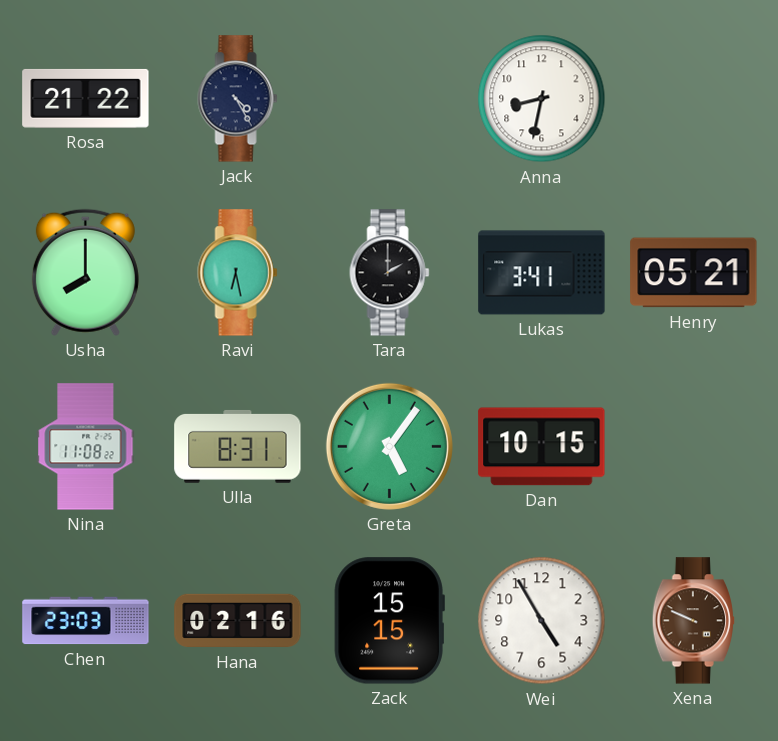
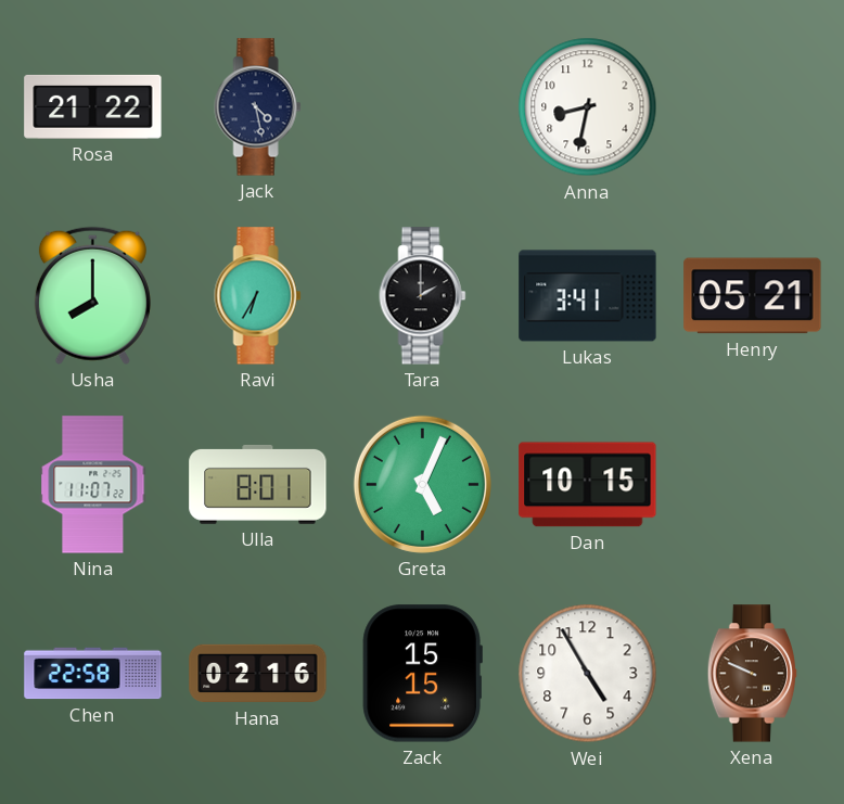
Jack: 4:25 -> 4:28
Ravi: 6:28 -> 6:35
Nina: 11:08 -> 11:07
Ulla: 8:31 -> 8:01
Greta: 5:06 -> 5:04
Chen: 23:03 -> 22:58
